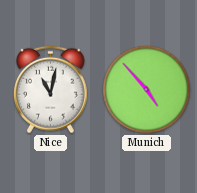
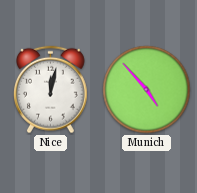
Nice: 11:02 -> 12:02
